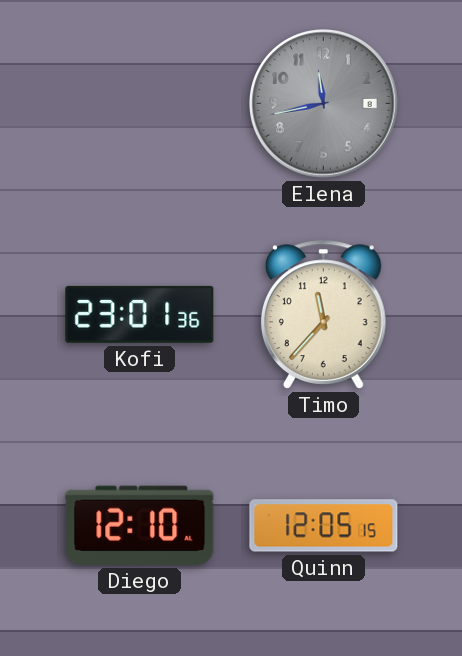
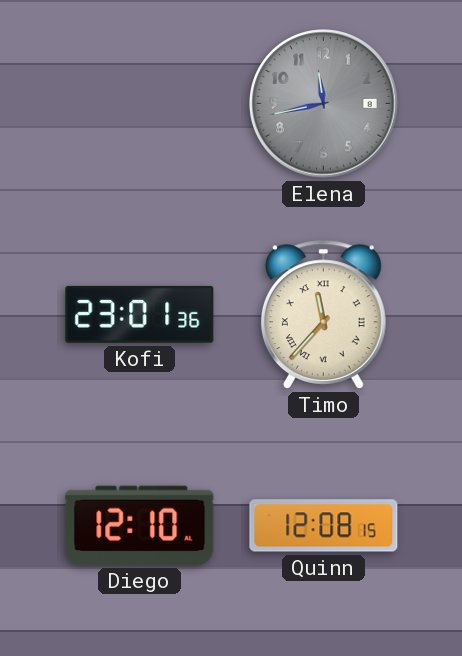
Timo numerals: Arabic -> Roman
Quinn: 12:05 -> 12:08
